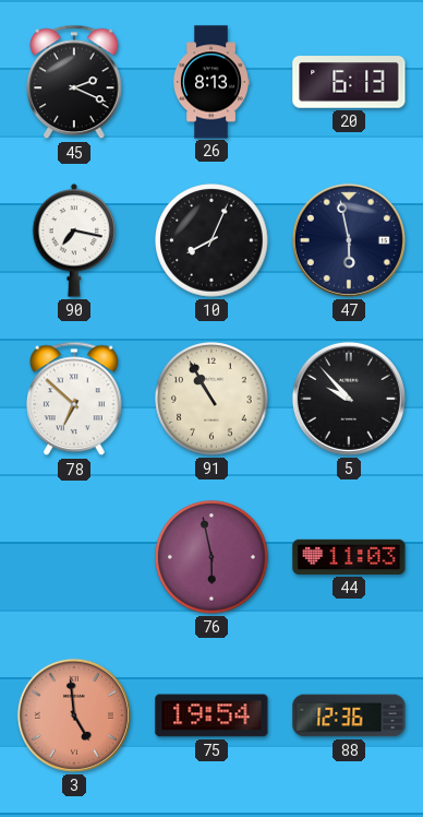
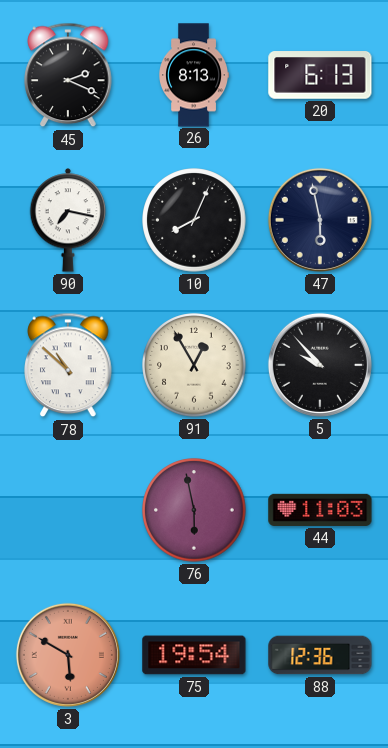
78: 6:52 -> 10:52
91: 10:55 -> 12:55
3: 4:59 -> 5:50
